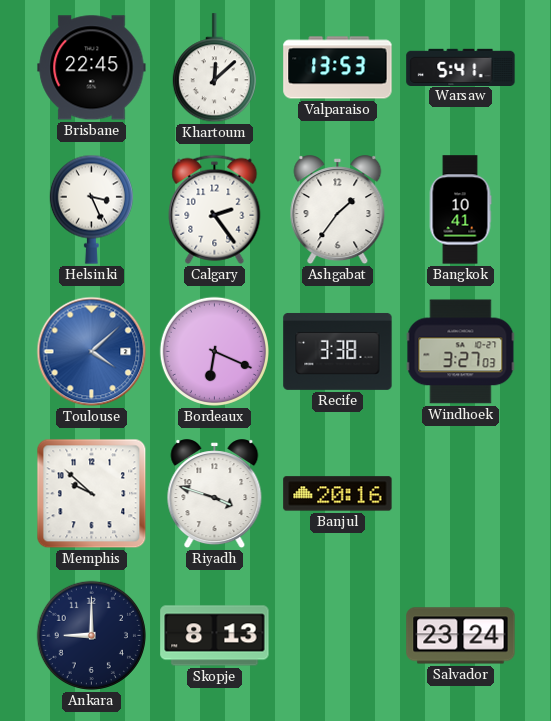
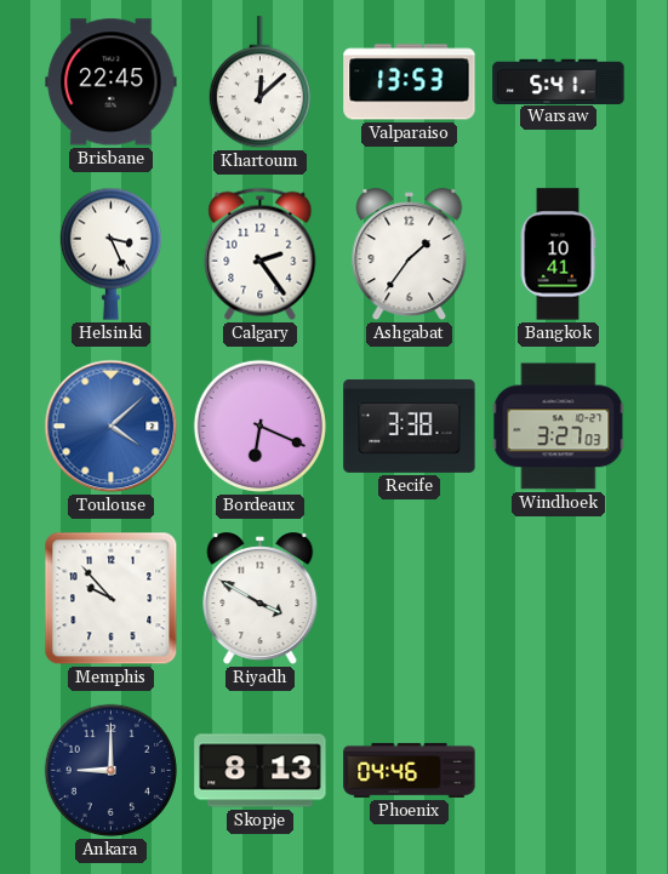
Memphis: 9:52 -> 9:53
Riyadh: 3:48 -> 3:50
Banjul: 20:16 -> none
Phoenix: none -> 04:46
Salvador: 23:24 -> none
